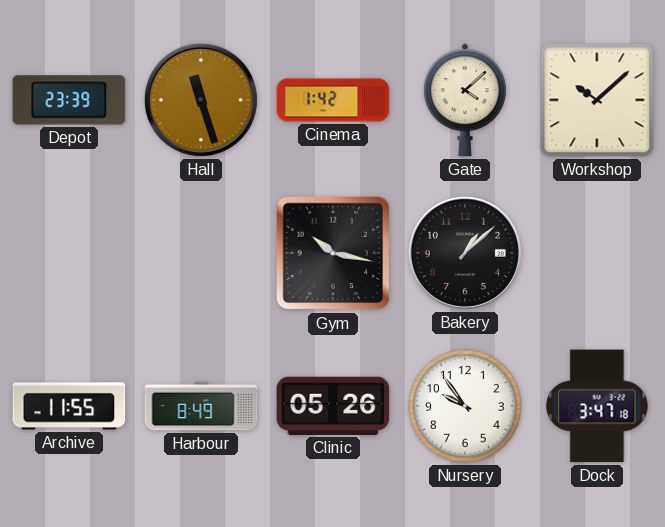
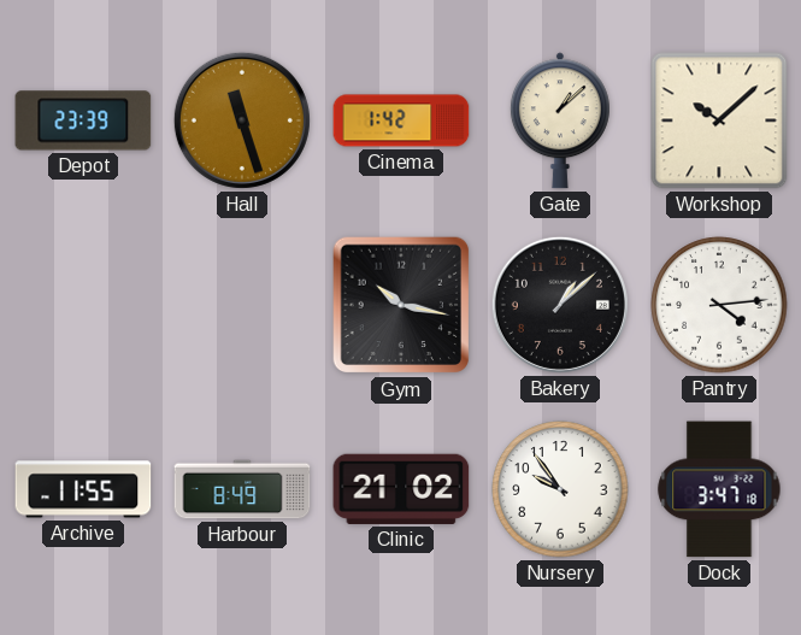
Gate: 4:08 -> 1:08
Pantry: none -> 4:14
Clinic: 05:26 -> 21:02
